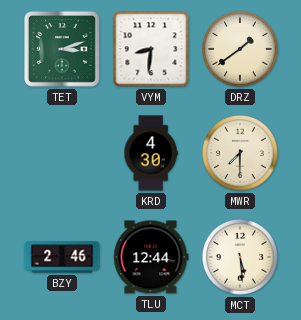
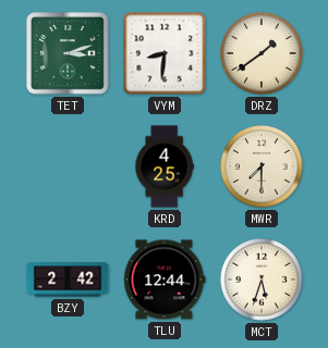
KRD: 4:30 -> 4:25
BZY: 2:46 -> 2:42
MCT: 5:29 -> 5:33
